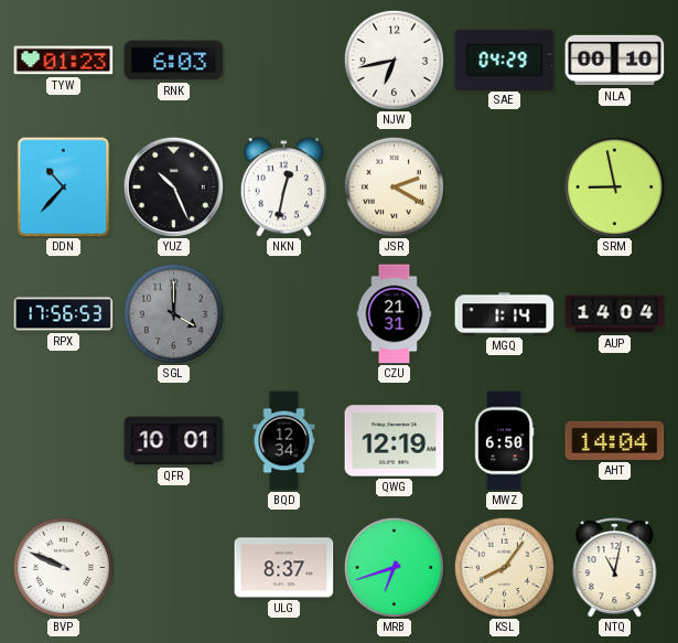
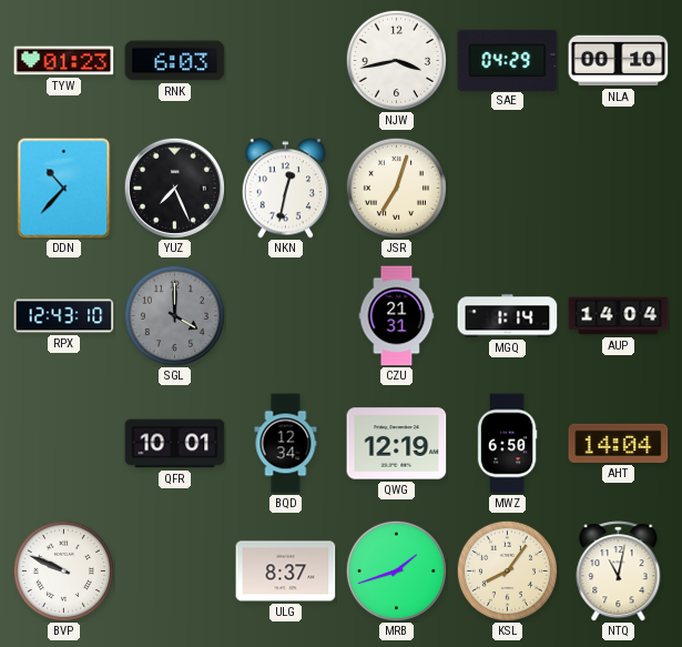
NJW: 6:43 -> 3:43
YUZ: 10:26 -> 7:26
JSR: 2:20 -> 7:03
SRM: 8:58 -> none
RPX: 17:56 -> 12:43
MRB: 6:42 -> 1:42
